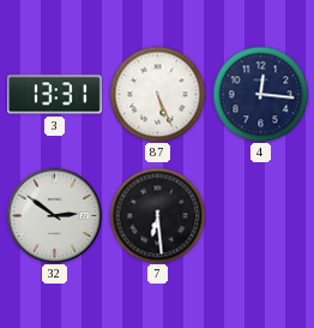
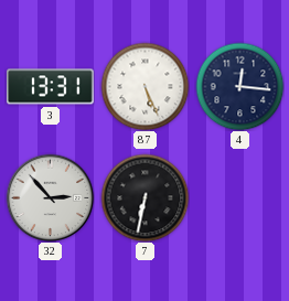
32: 2:51 -> 2:53
7: 6:29 -> 6:32
